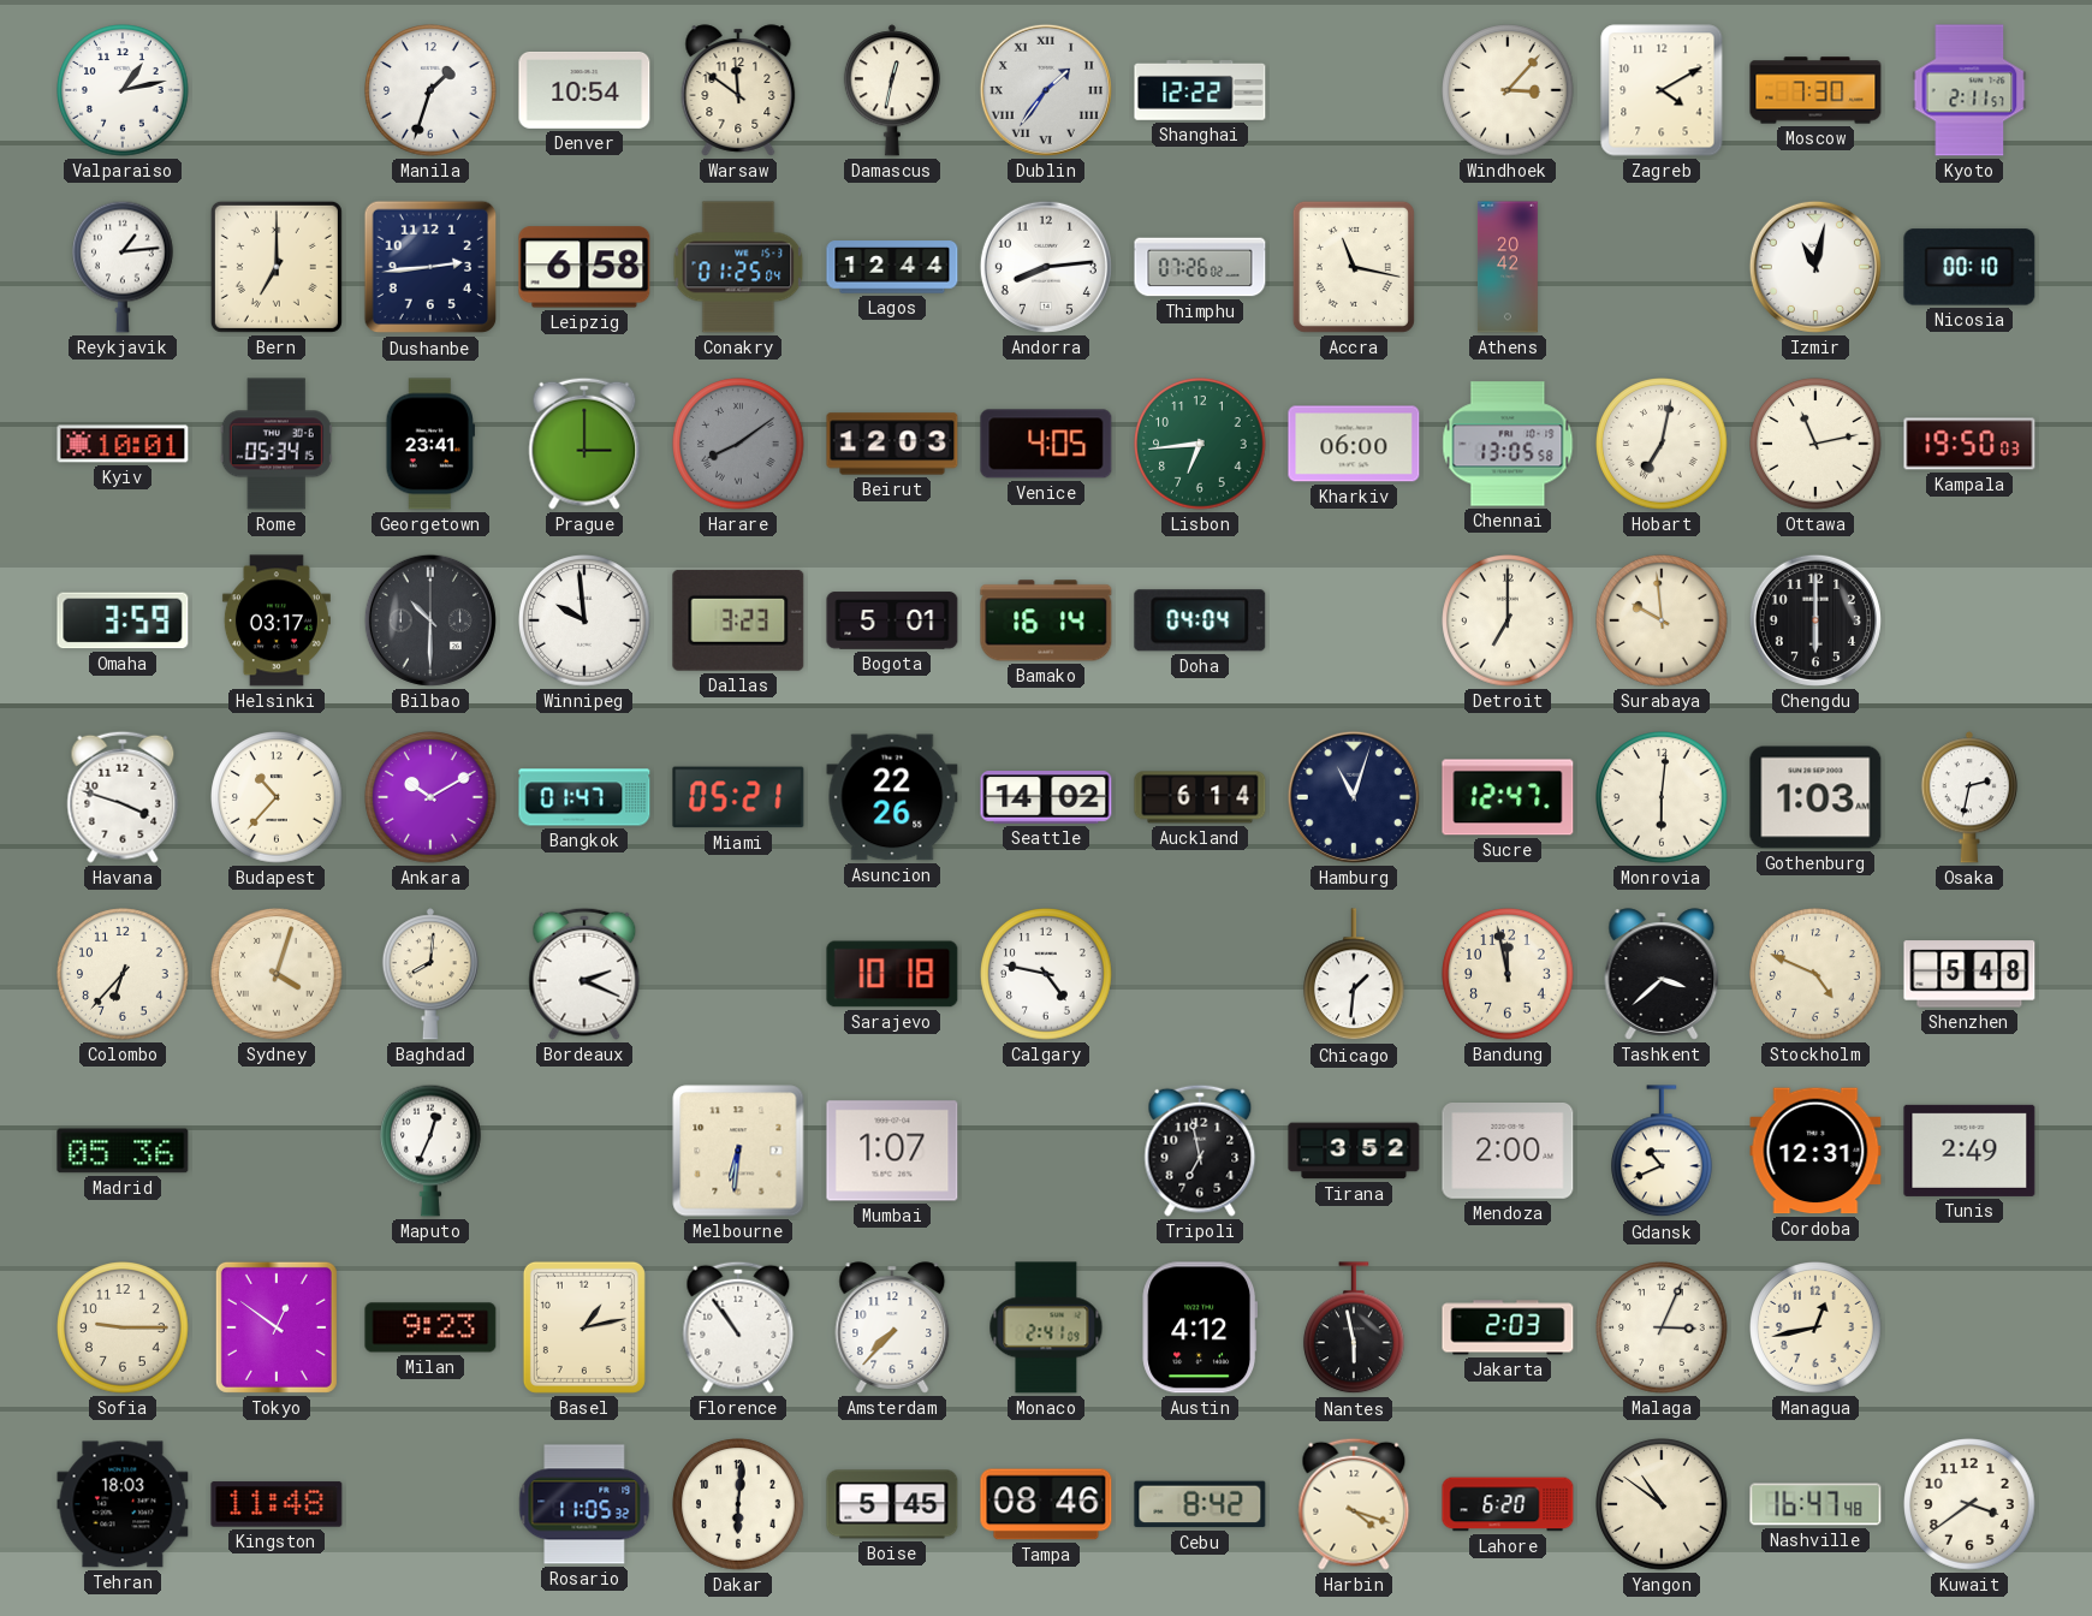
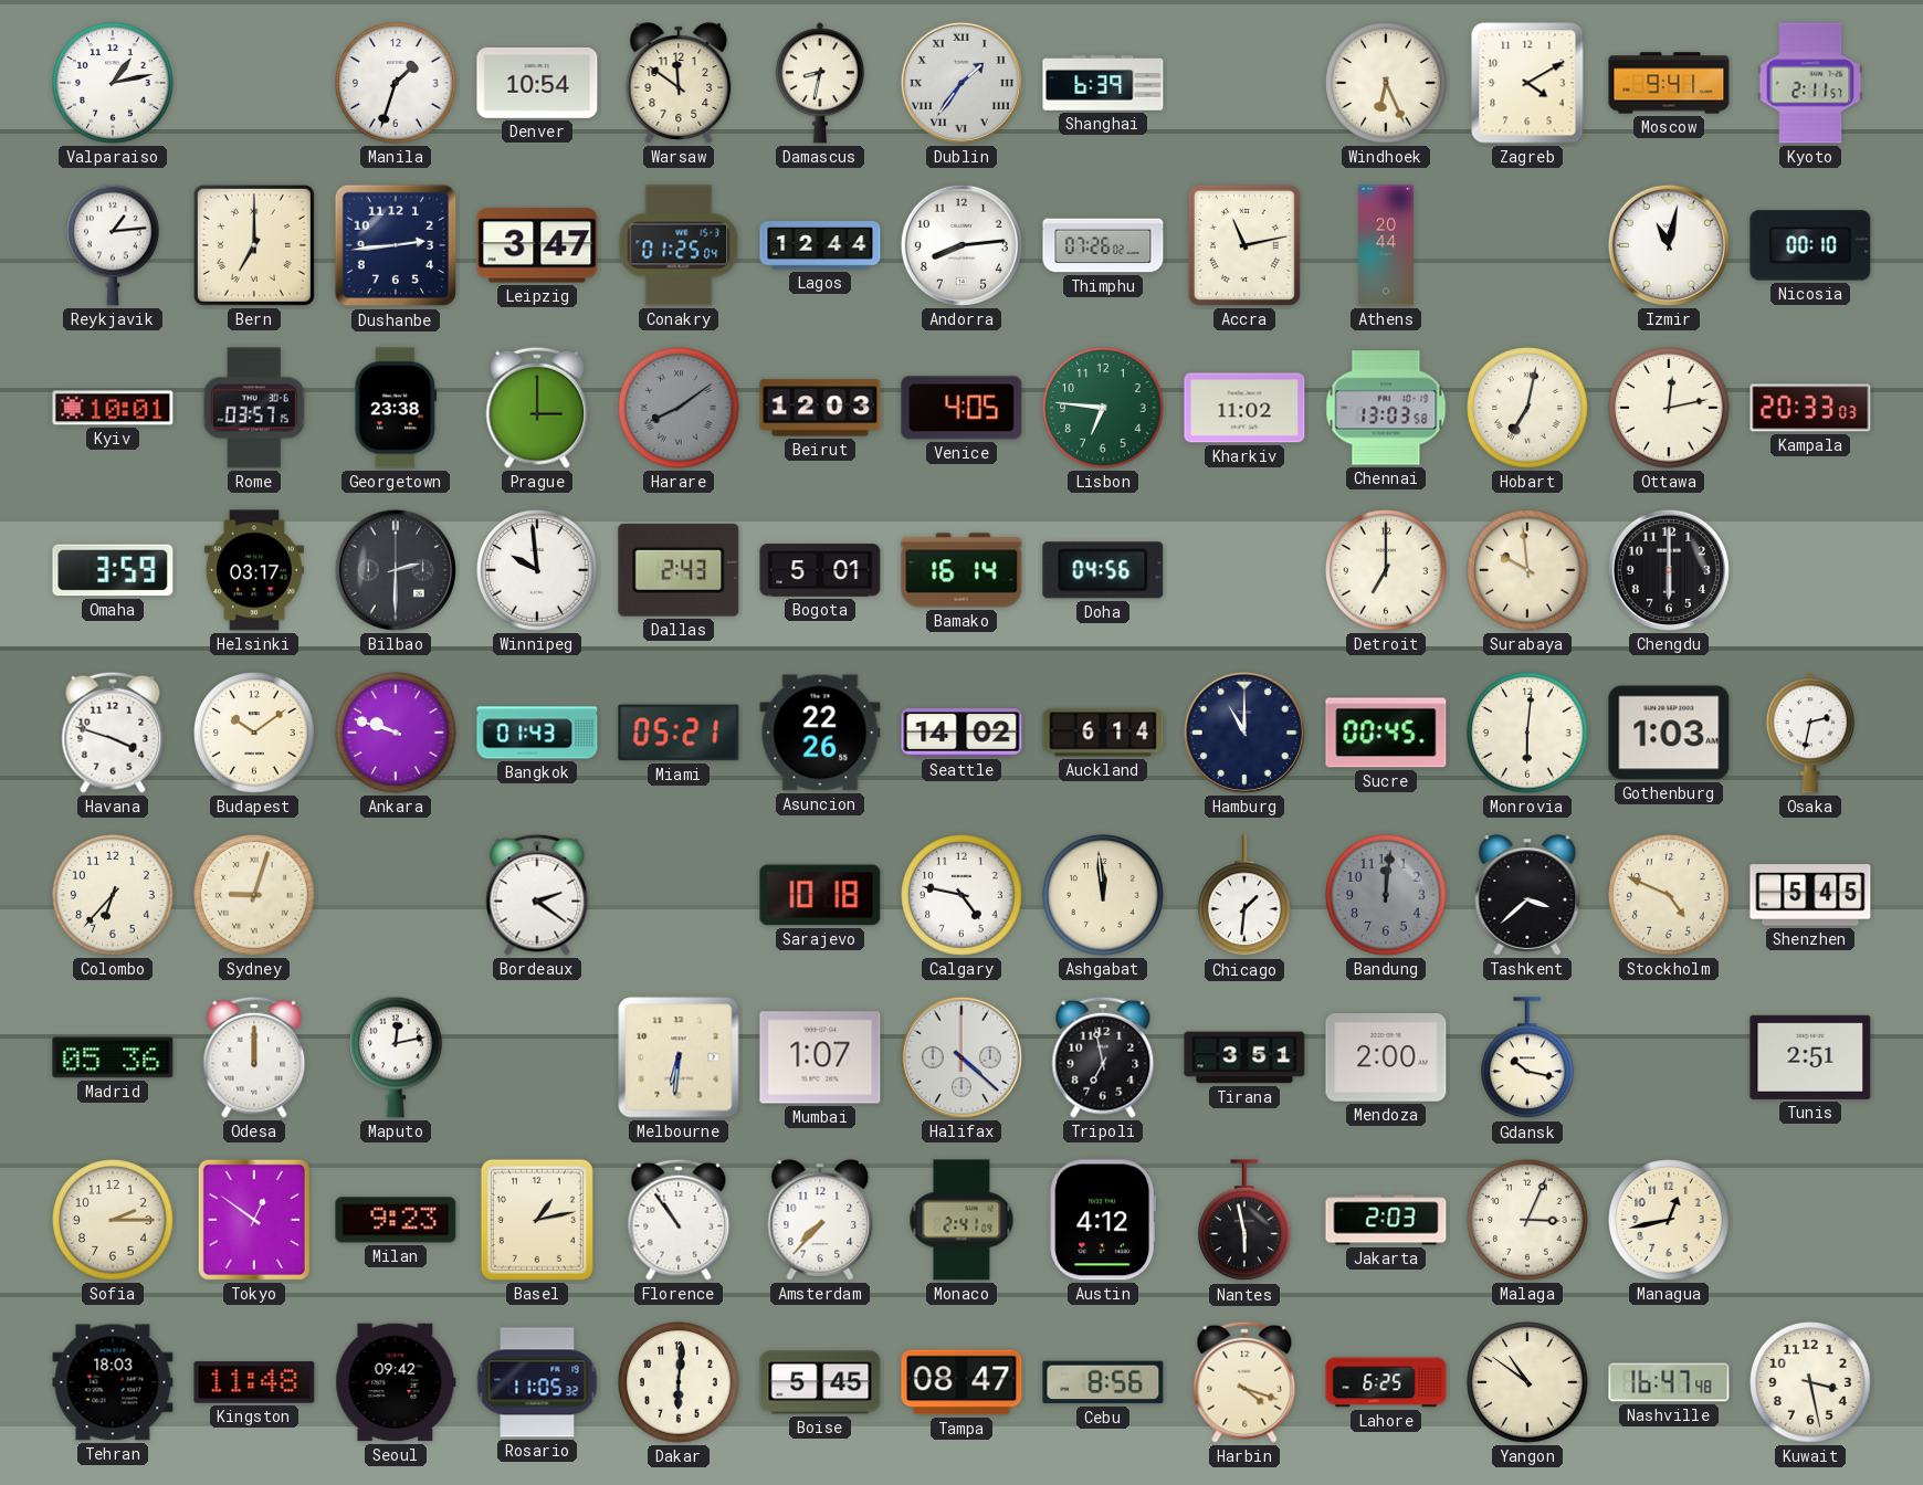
Damascus: 12:32 -> 8:32
Shanghai: 12:22 -> 6:39
Windhoek: 3:07 -> 6:26
Moscow: 7:30 -> 9:41
Leipzig: 6:58 -> 3:47
Accra: 11:17 -> 11:13
Athens: 20:42 -> 20:44
Rome: 05:34 -> 03:57
Georgetown: 23:41 -> 23:38
Lisbon: 6:44 -> 6:46
Kharkiv: 06:00 -> 11:02
Chennai: 13:05 -> 13:03
Ottawa: 11:13 -> 12:13
Kampala: 19:50 -> 20:33
Bilbao: 10:30 -> 2:30
Dallas: 3:23 -> 2:43
Doha: 04:04 -> 04:56
Budapest: 10:37 -> 10:09
Ankara: 10:10 -> 9:48
Bangkok: 01:47 -> 01:43
Hamburg: 11:03 -> 11:00
Sucre: 12:47 -> 00:45
Sydney: 4:03 -> 9:03
Baghdad: 8:01 -> none
Bordeaux: 2:19 -> 2:21
Ashgabat: none -> 11:59
Bandung: 11:58 -> 12:01
Bandung dial: cream -> grey
Shenzhen: 5:48 -> 5:45
Odesa: none -> 12:00
Maputo: 12:34 -> 12:13
Halifax: none -> 4:22
Tirana: 3:52 -> 3:51
Gdansk: 10:41 -> 10:17
Cordoba: 12:31 -> none
Tunis: 2:49 -> 2:51
Sofia: 9:15 -> 2:15
Seoul: none -> 09:42
Tampa: 08:46 -> 08:47
Cebu: 8:42 -> 8:56
Lahore: 6:20 -> 6:25
Kuwait: 3:39 -> 3:28
